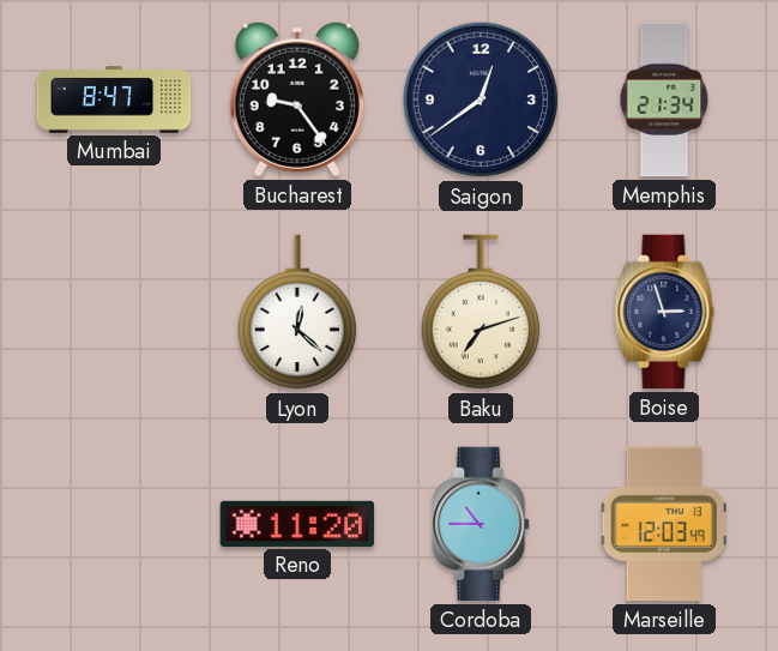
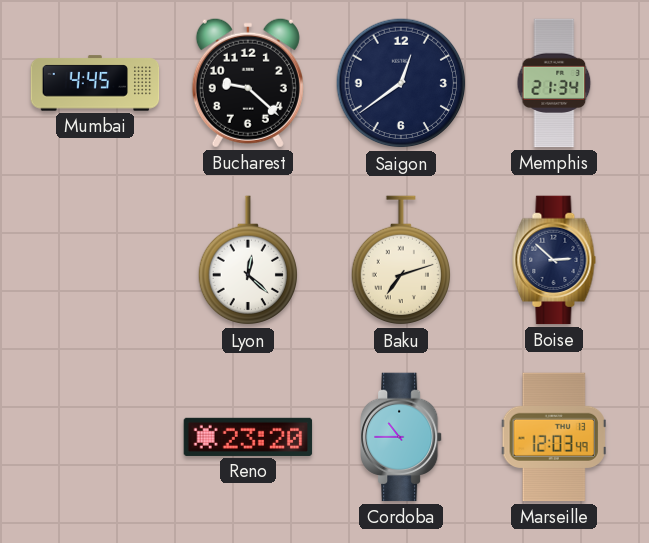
Mumbai: 8:47 -> 4:45
Bucharest: 9:24 -> 9:22
Boise: 2:57 -> 2:52
Reno: 11:20 -> 23:20
